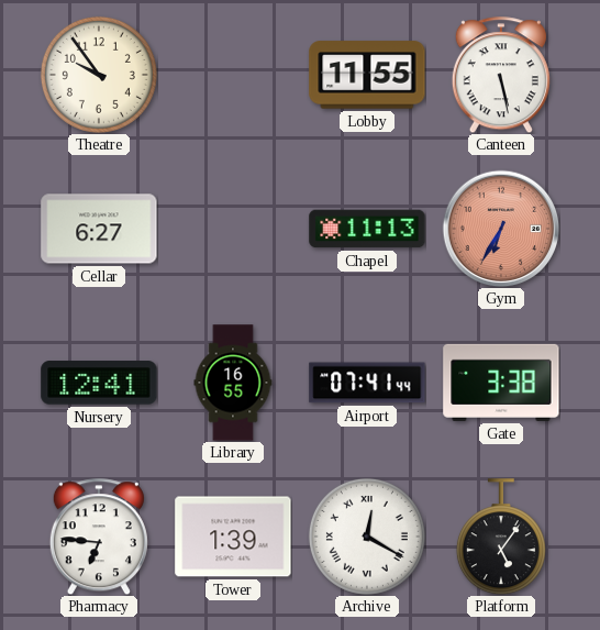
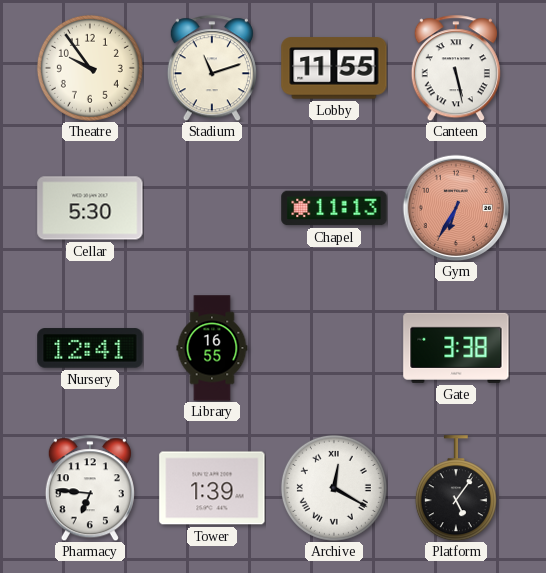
Stadium: none -> 11:12
Cellar: 6:27 -> 5:30
Airport: 07:41 -> none
